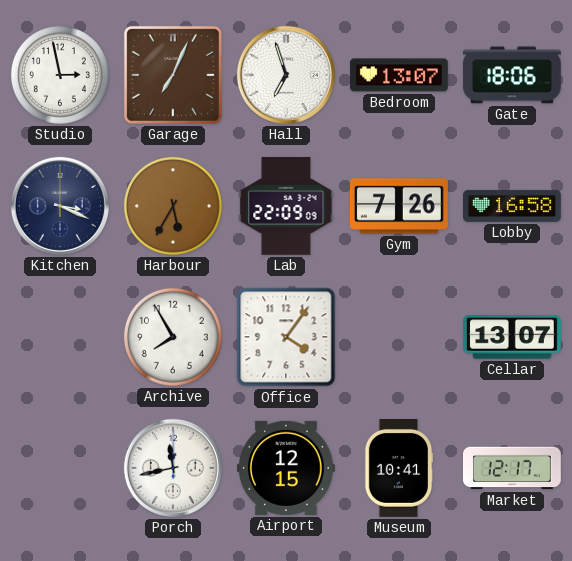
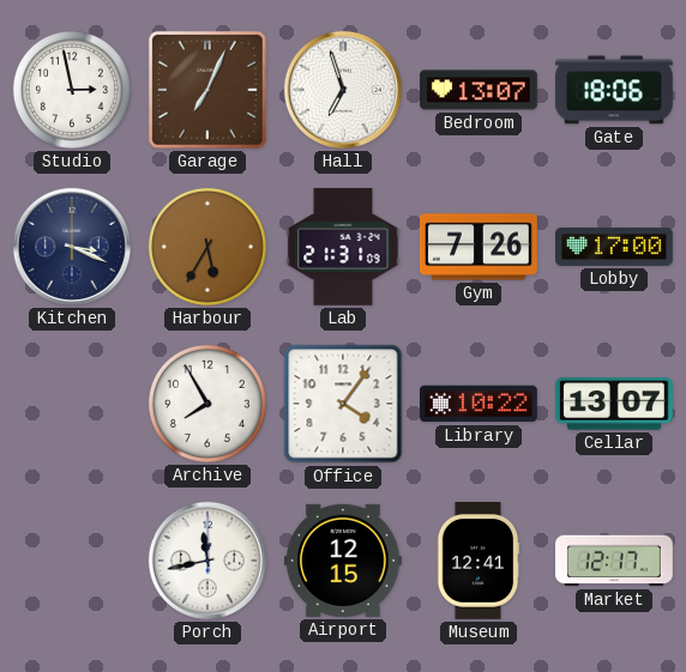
Lab: 22:09 -> 21:31
Lobby: 16:58 -> 17:00
Library: none -> 10:22
Museum: 10:41 -> 12:41
